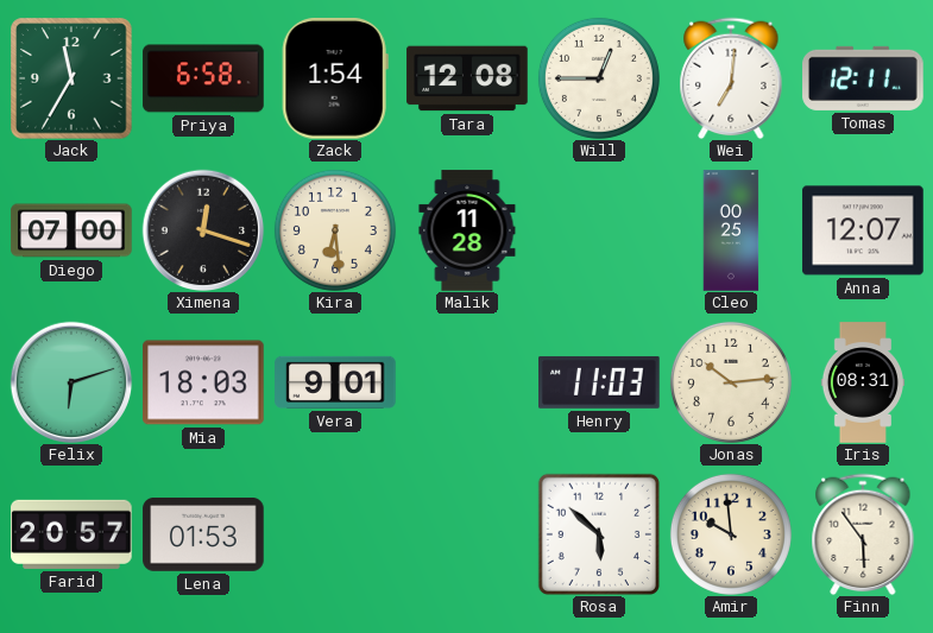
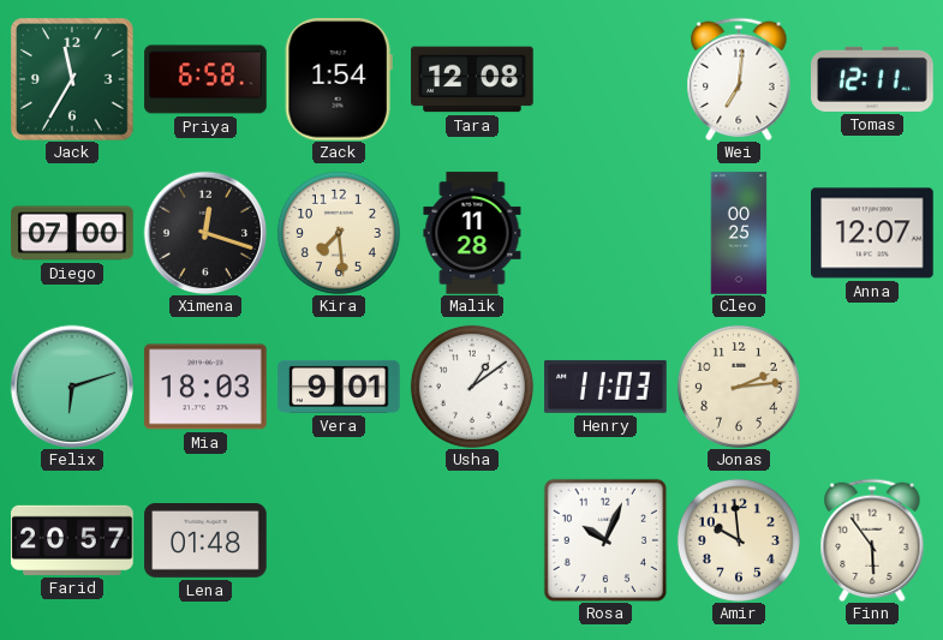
Will: 12:45 -> none
Kira: 6:29 -> 7:29
Usha: none -> 1:09
Jonas: 10:14 -> 2:14
Iris: 08:31 -> none
Lena: 01:53 -> 01:48
Rosa: 5:52 -> 10:04
